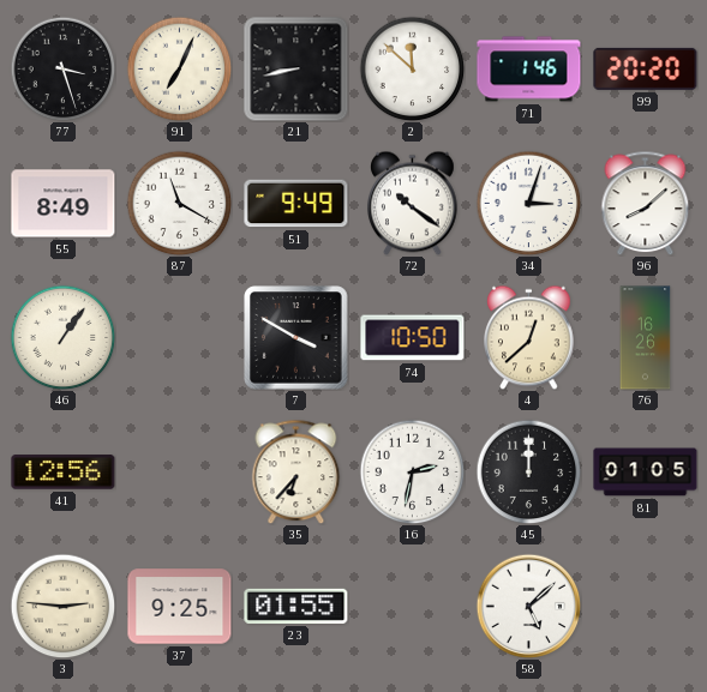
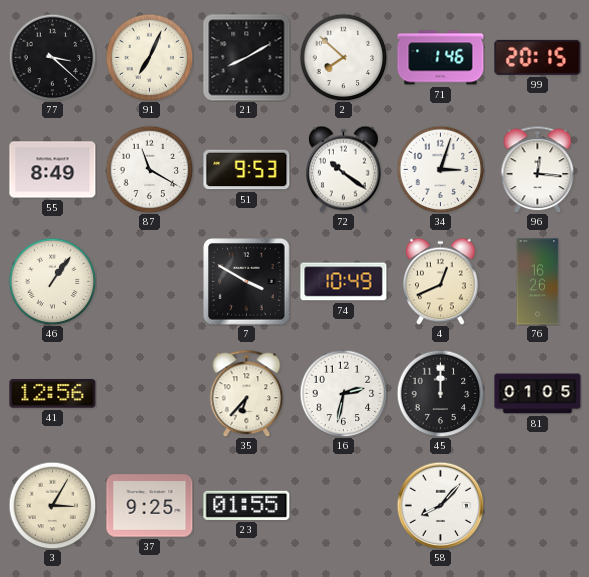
77: 3:27 -> 3:22
21: 8:43 -> 8:10
2: 11:52 -> 7:52
99: 20:20 -> 20:15
51: 9:49 -> 9:53
96: 8:08 -> 12:16
74: 10:50 -> 10:49
4: 12:38 -> 12:41
3: 2:46 -> 3:05
58: 5:08 -> 8:07
